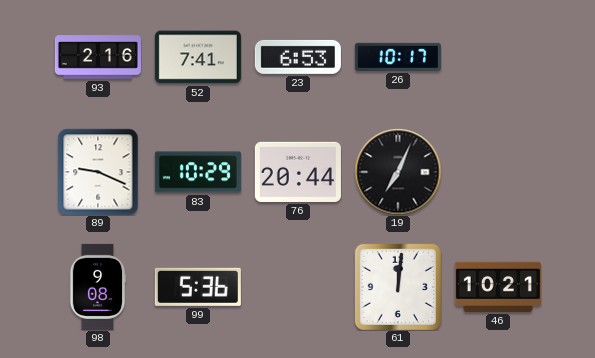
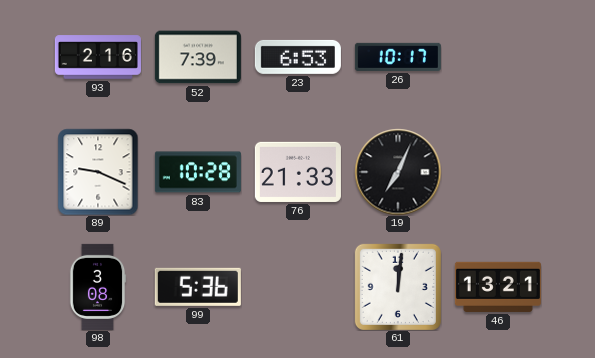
52: 7:41 -> 7:39
83: 10:29 -> 10:28
76: 20:44 -> 21:33
98: 9:08 -> 3:08
46: 10:21 -> 13:21
